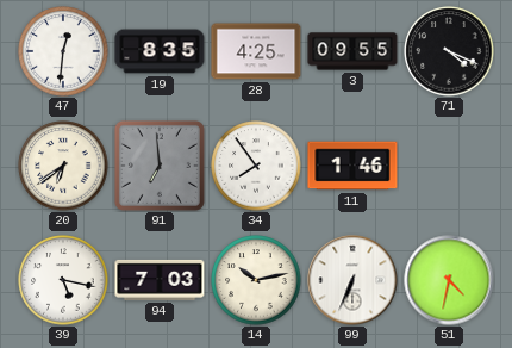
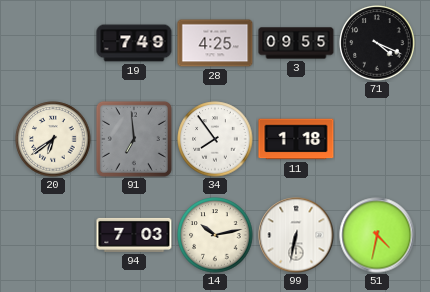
47: 12:31 -> none
19: 8:35 -> 7:49
11: 1:46 -> 1:18
39: 5:17 -> none
99: 6:34 -> 6:32
